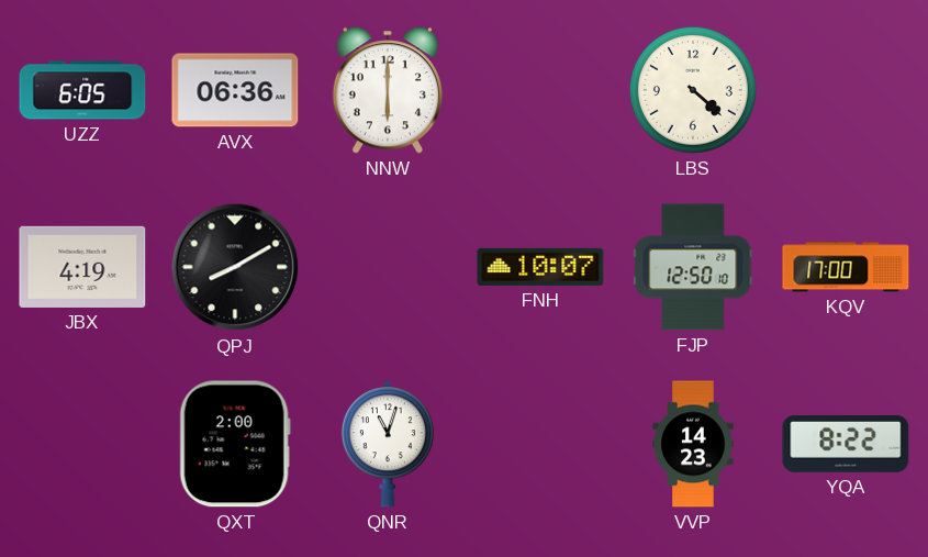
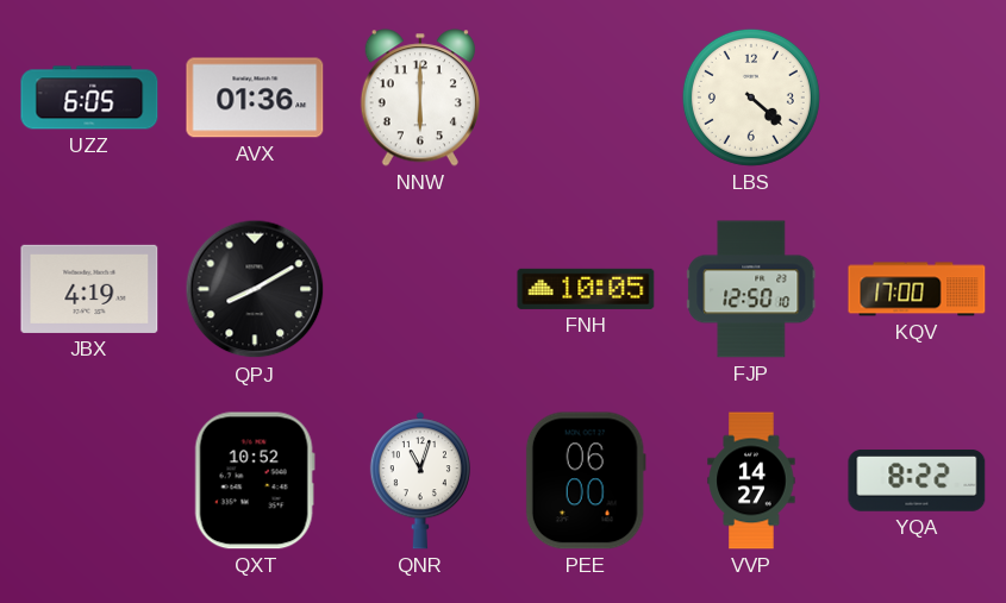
AVX: 06:36 -> 01:36
FNH: 10:07 -> 10:05
QXT: 2:00 -> 10:52
PEE: none -> 06:00
VVP: 14:23 -> 14:27
